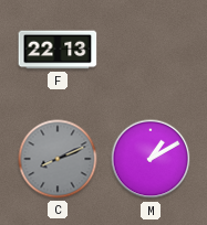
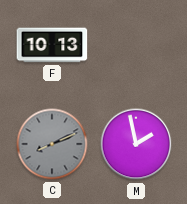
F: 22:13 -> 10:13
M: 1:10 -> 1:58
